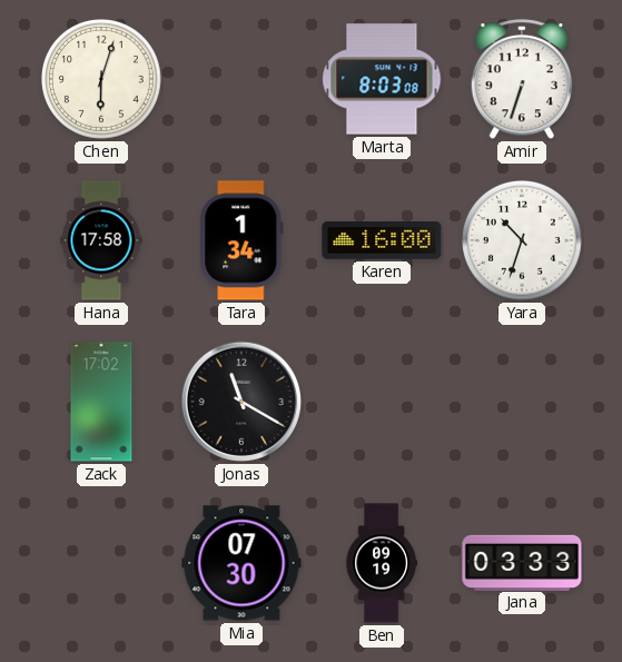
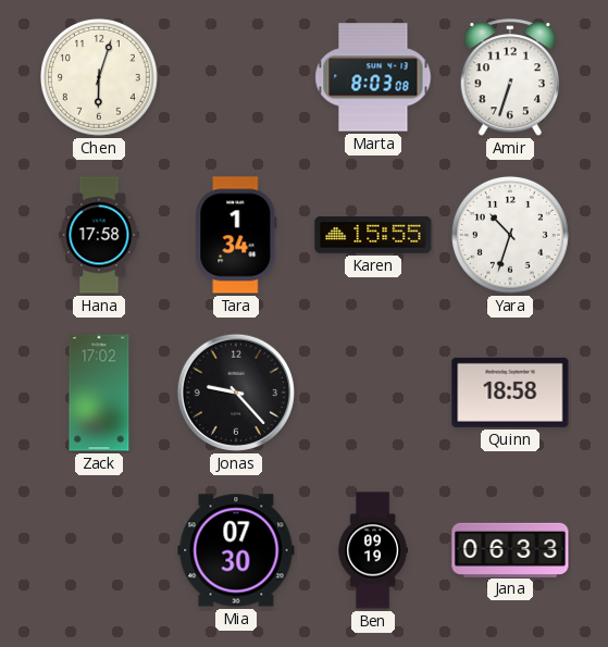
Karen: 16:00 -> 15:55
Jonas: 11:20 -> 9:23
Quinn: none -> 18:58
Jana: 03:33 -> 06:33
